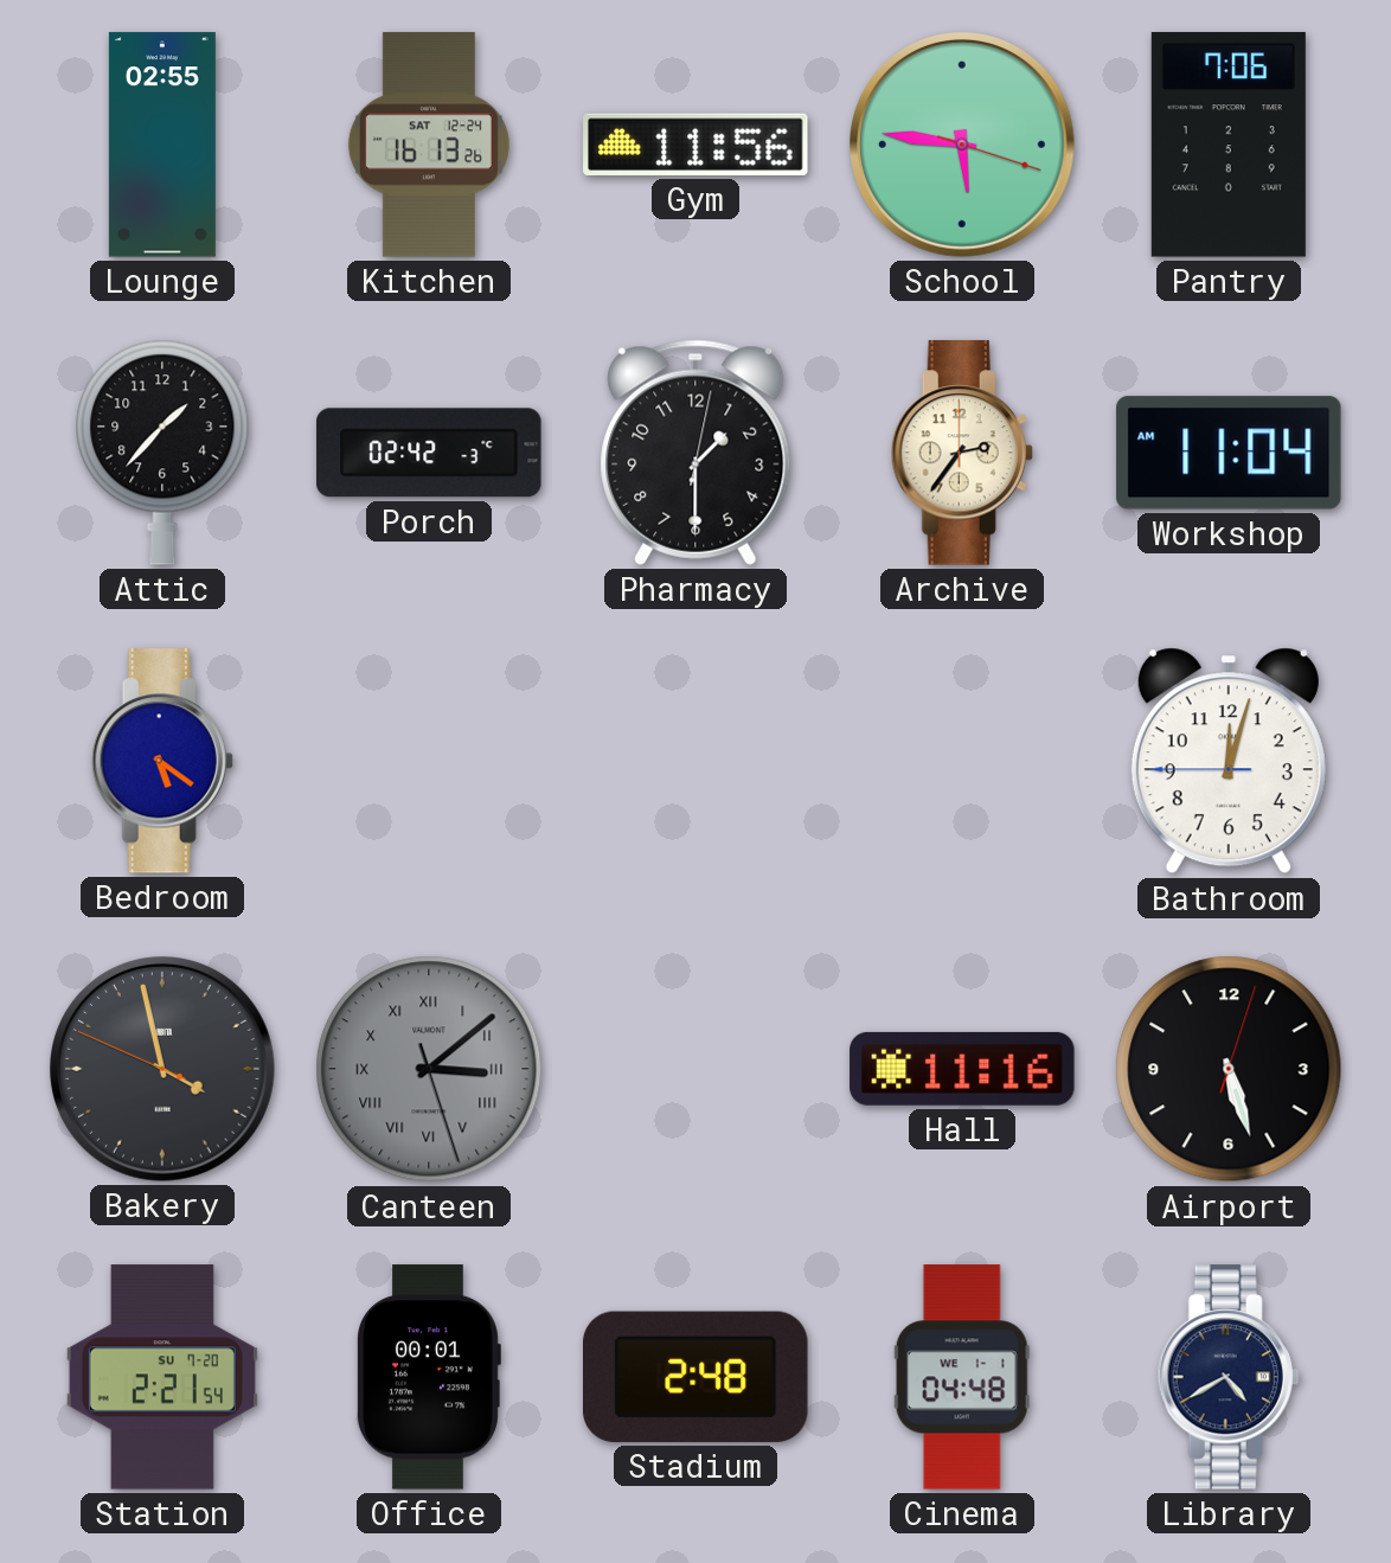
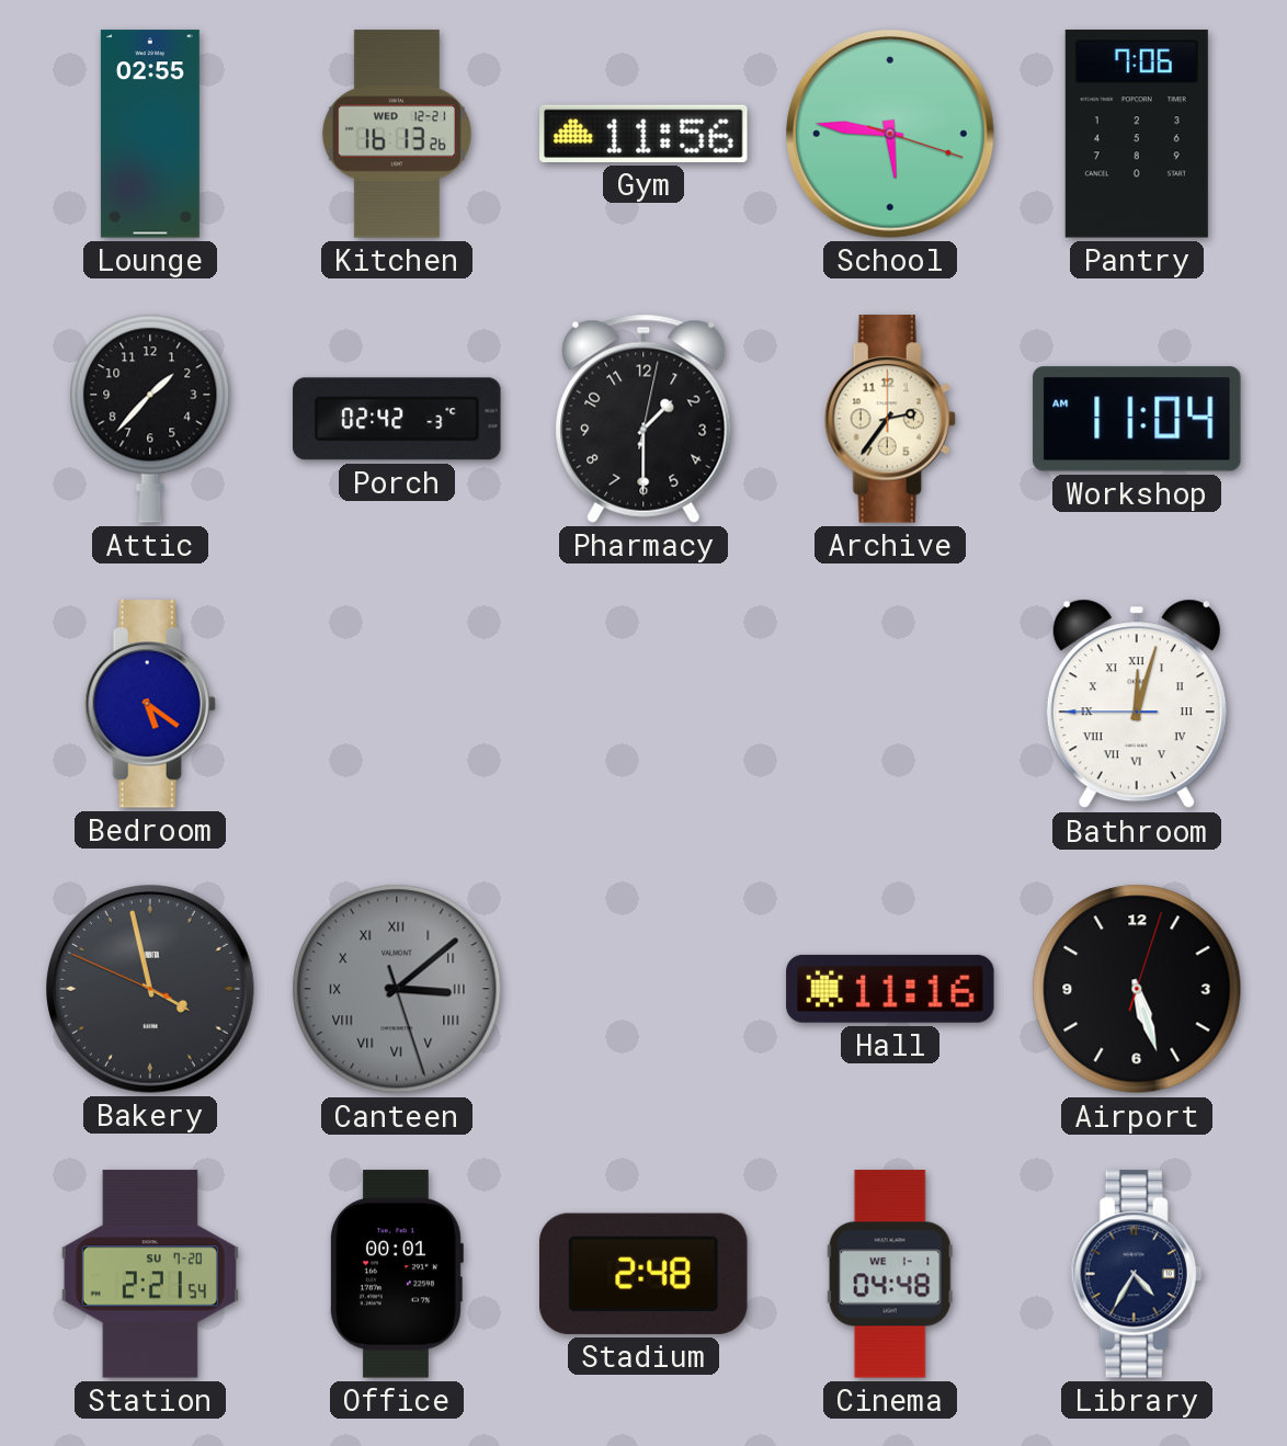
Kitchen date: SAT 12-24 -> WED 12-21
Bathroom numerals: Arabic -> Roman
Library: 4:40 -> 4:35
